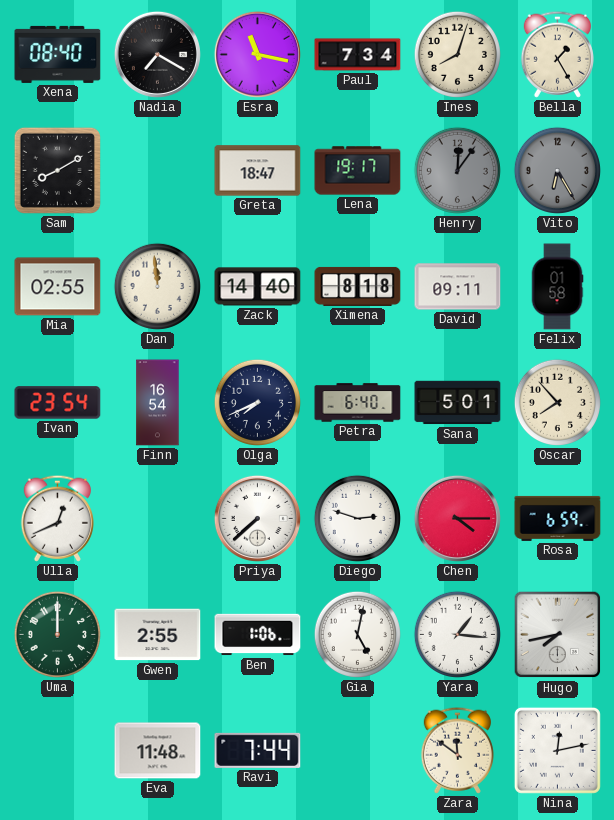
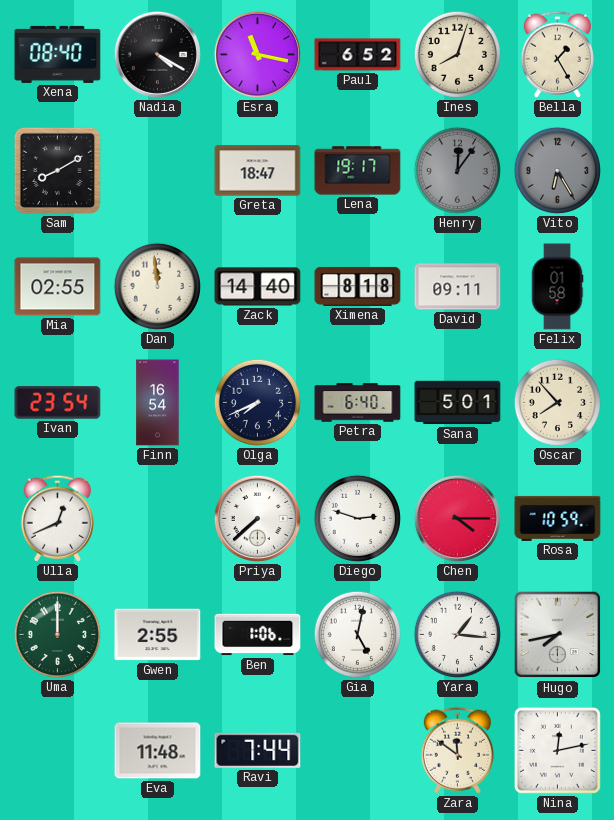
Nadia: 7:20 -> 4:20
Paul: 7:34 -> 6:52
Rosa: 6:59 -> 10:59
